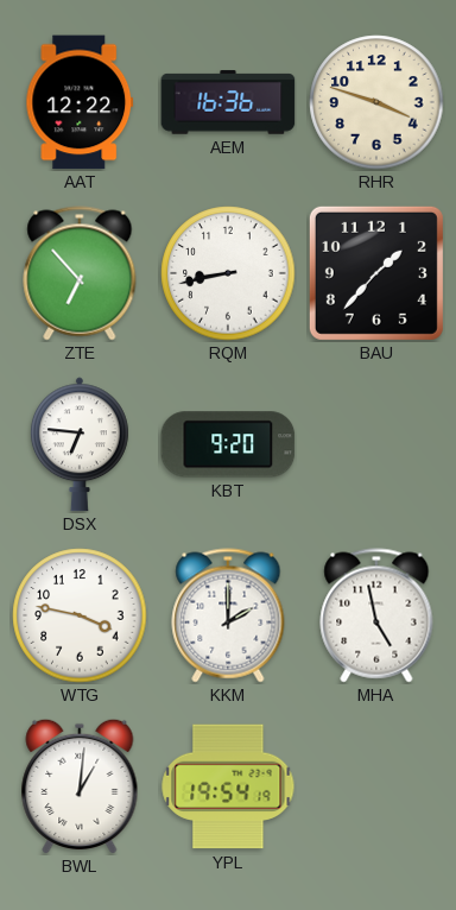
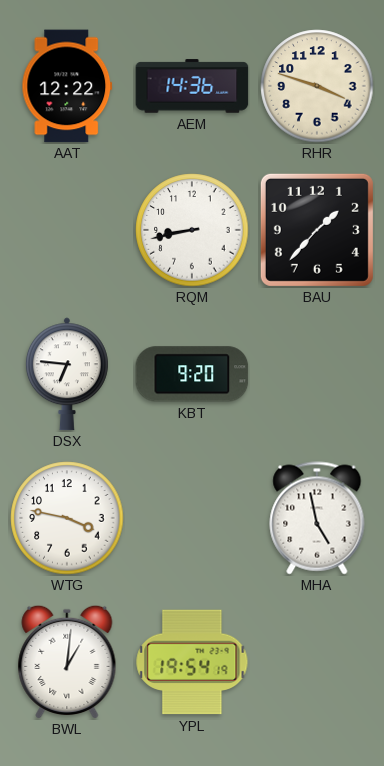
AEM: 16:36 -> 14:36
ZTE: 6:53 -> none
KKM: 2:00 -> none
